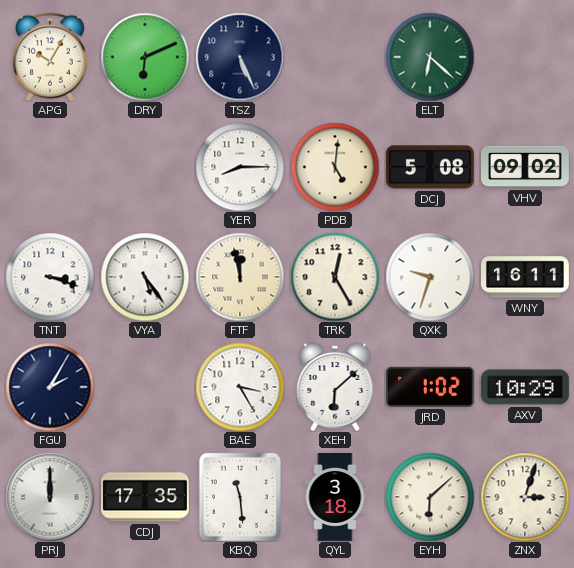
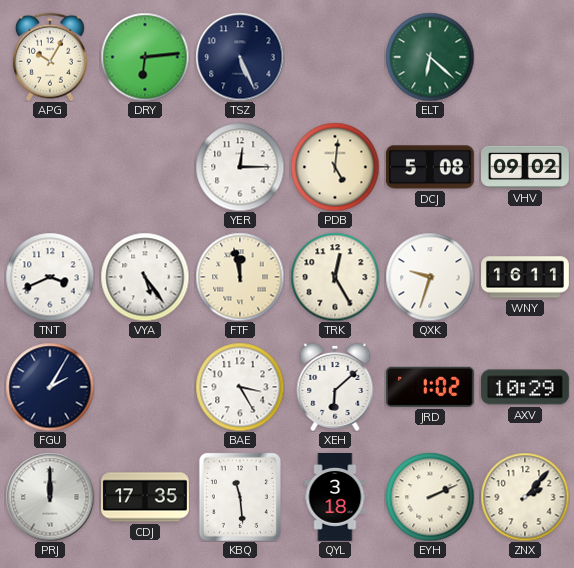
DRY: 6:11 -> 6:14
YER: 8:15 -> 12:15
TNT: 3:18 -> 3:41
EYH: 6:08 -> 2:11
ZNX: 3:03 -> 2:07
